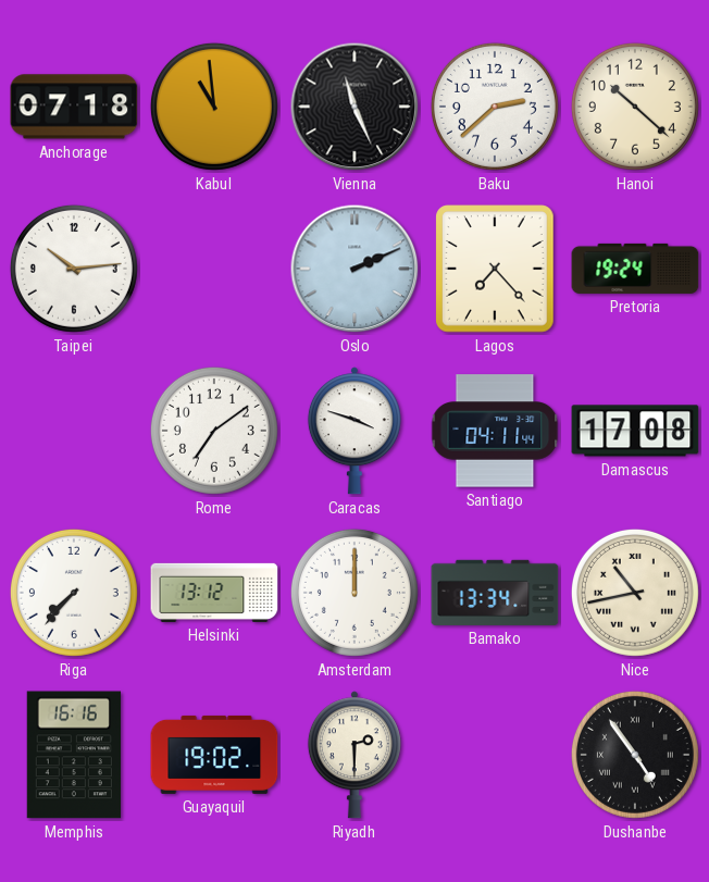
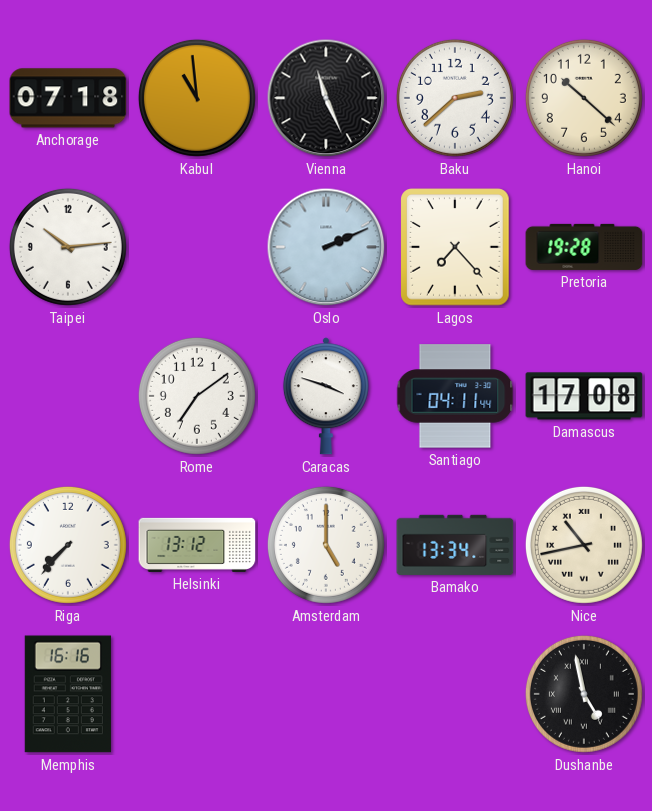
Pretoria: 19:24 -> 19:28
Amsterdam: 12:00 -> 5:00
Guayaquil: 19:02 -> none
Riyadh: 2:30 -> none
Dushanbe: 4:54 -> 4:58
